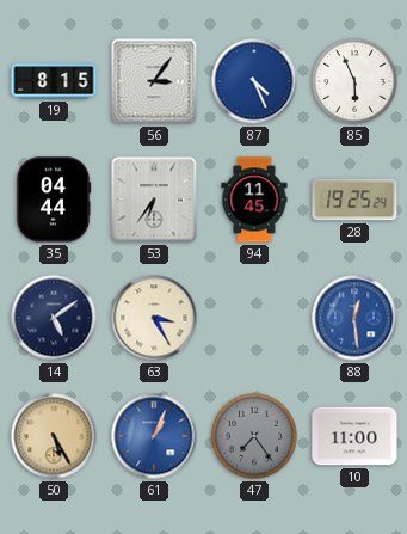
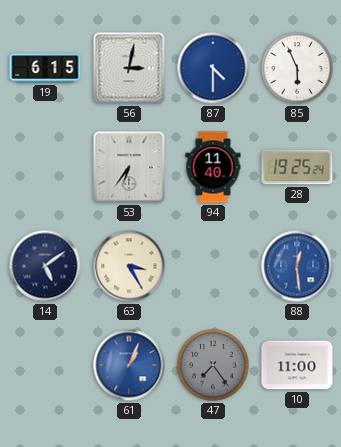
19: 8:15 -> 6:15
56: 3:06 -> 3:02
87: 4:26 -> 4:30
35: 04:44 -> none
94: 11:45 -> 11:40
50: 5:25 -> none
